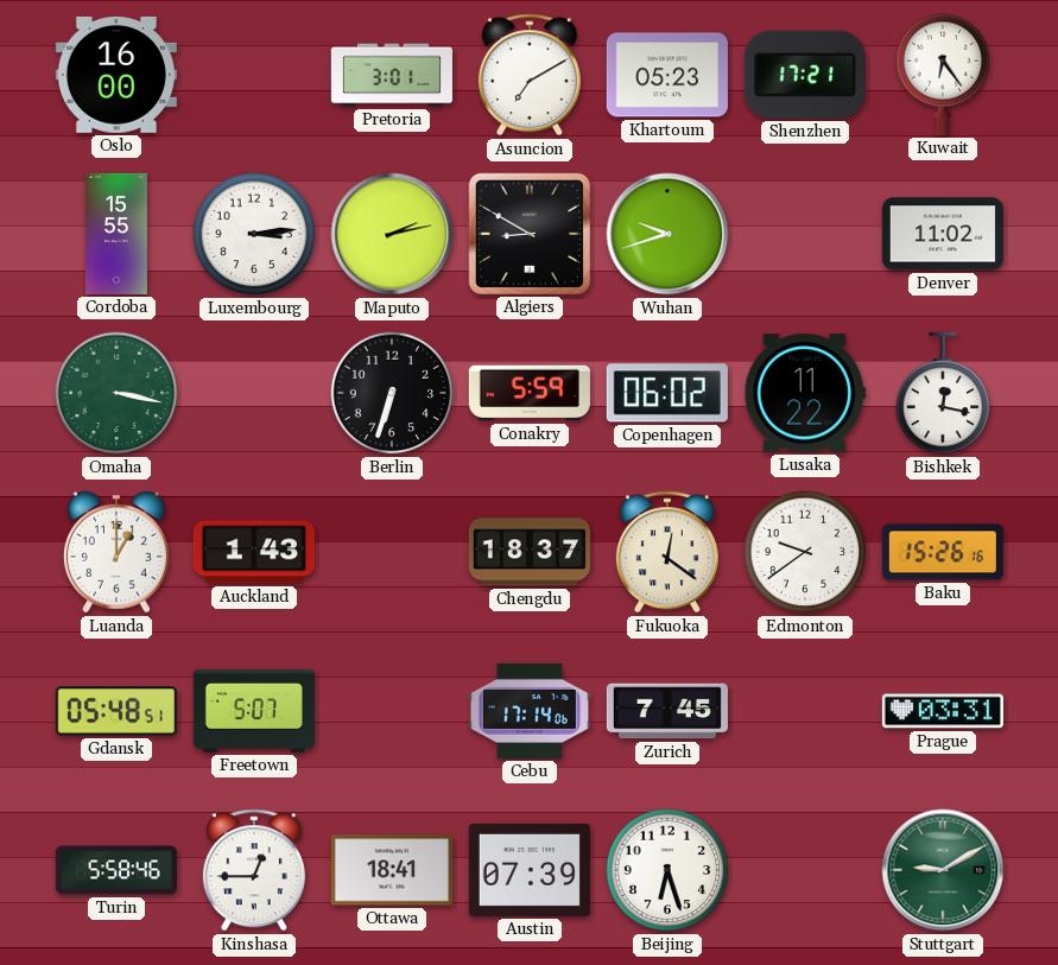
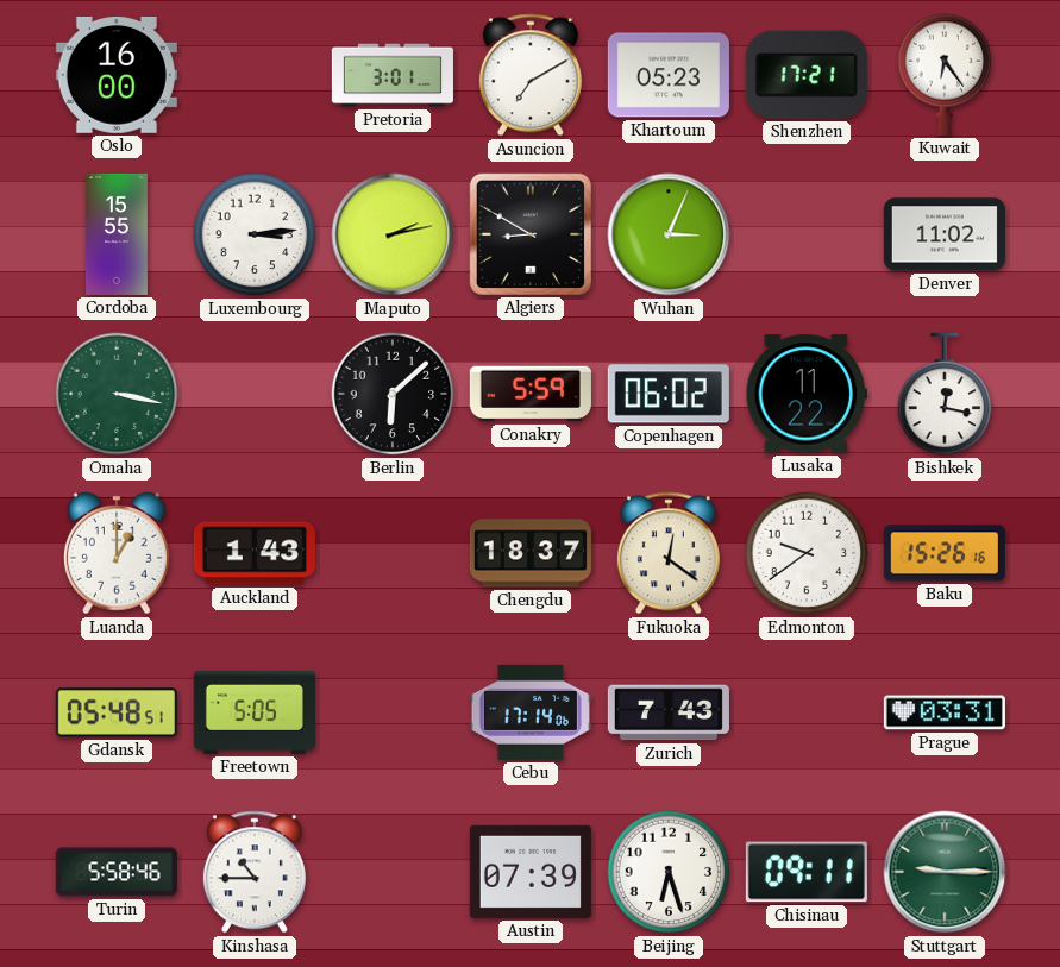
Wuhan: 9:42 -> 3:04
Berlin: 6:33 -> 6:08
Freetown: 5:07 -> 5:05
Zurich: 7:45 -> 7:43
Kinshasa: 12:45 -> 10:45
Ottawa: 18:41 -> none
Chisinau: none -> 09:11
Stuttgart: 9:10 -> 9:15
